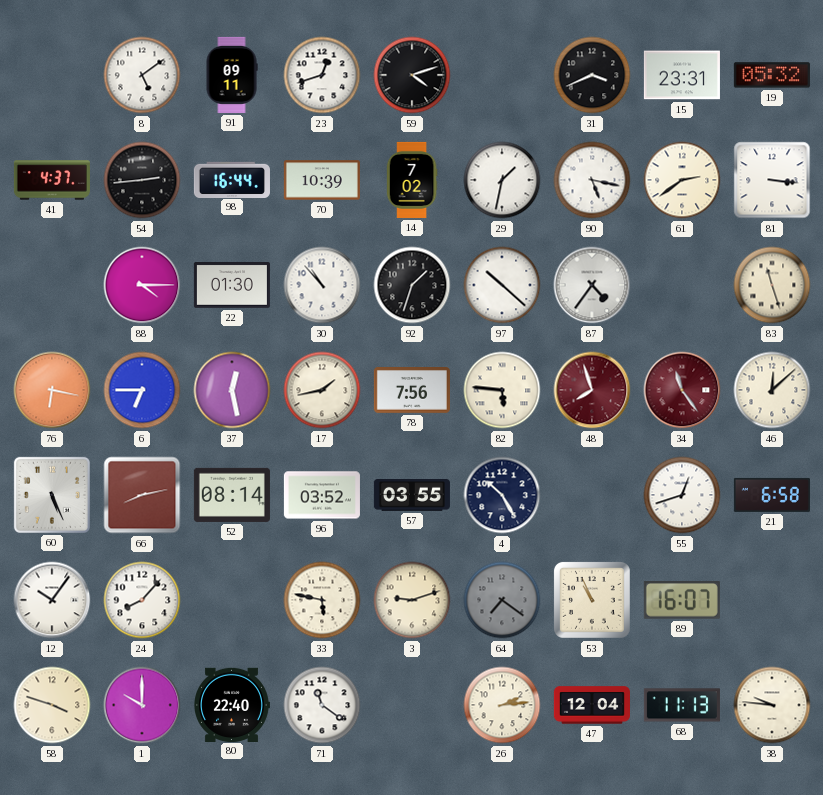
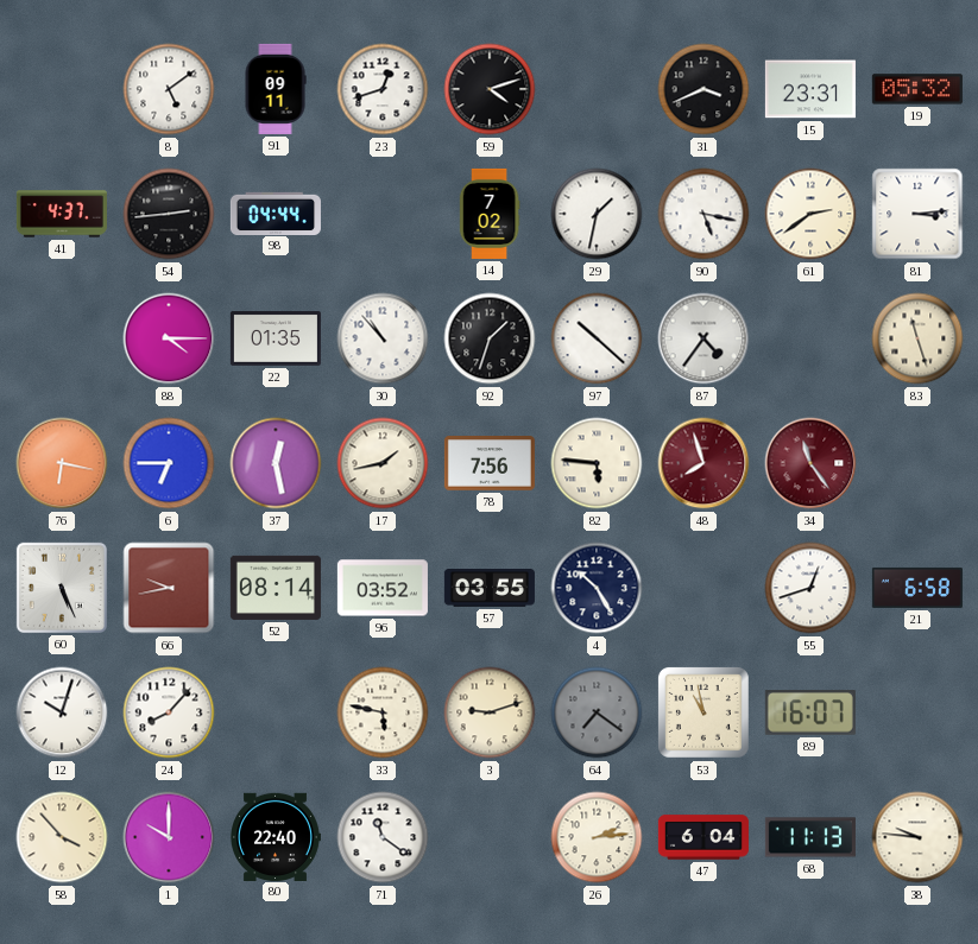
98: 16:44 -> 04:44
70: 10:39 -> none
81: 3:16 -> 3:14
22: 01:30 -> 01:35
46: 12:08 -> none
66: 8:13 -> 9:43
12: 10:06 -> 10:03
53: 10:56 -> 10:58
58: 3:48 -> 3:53
47: 12:04 -> 6:04
